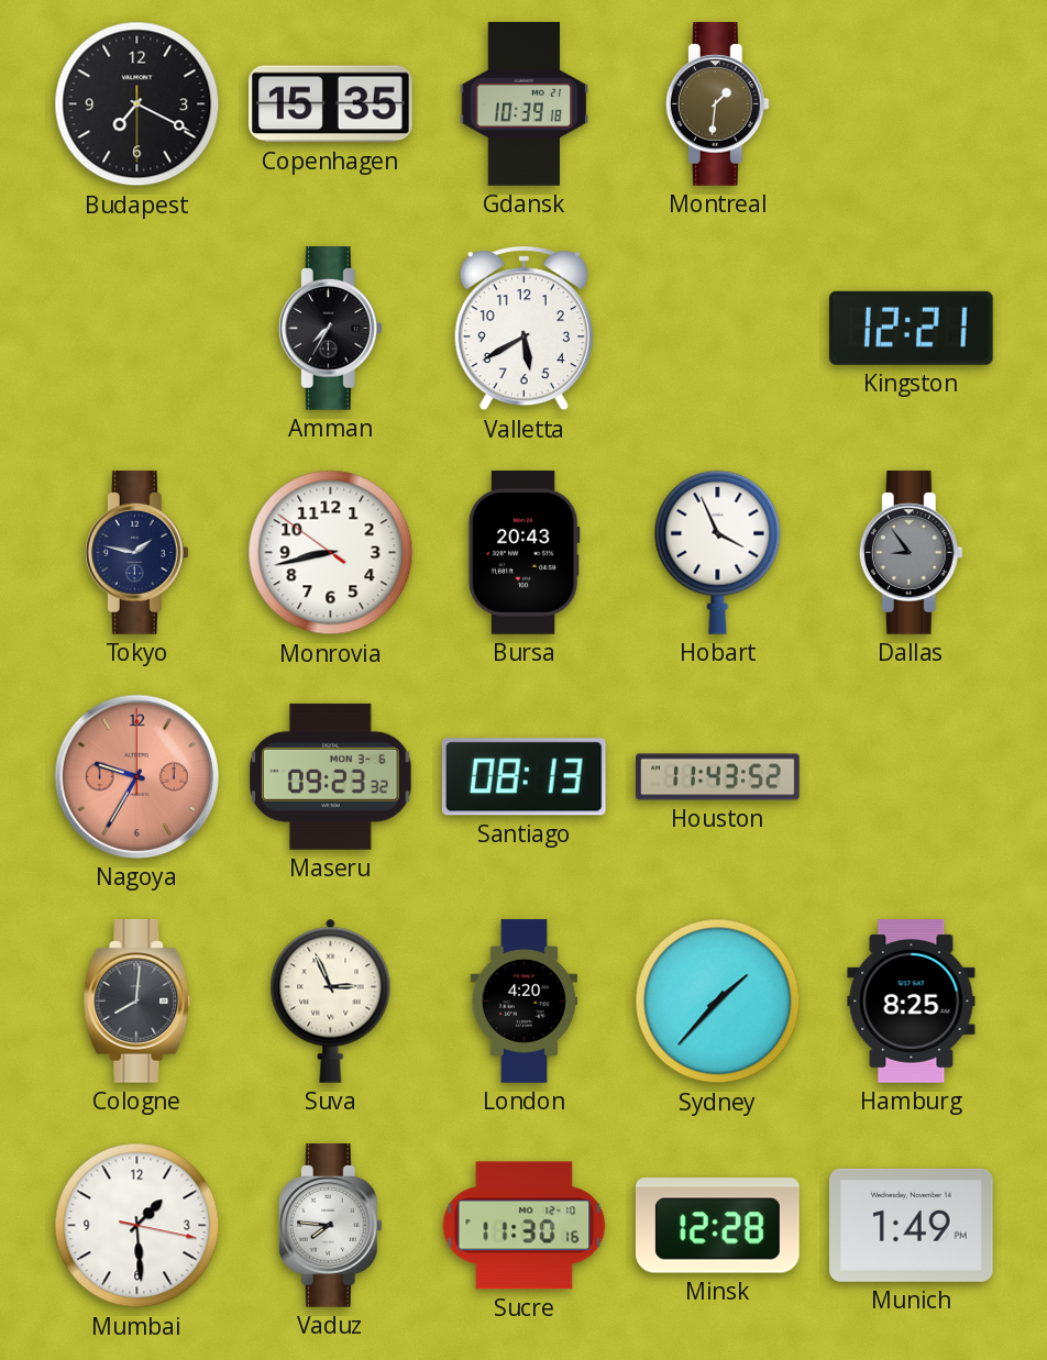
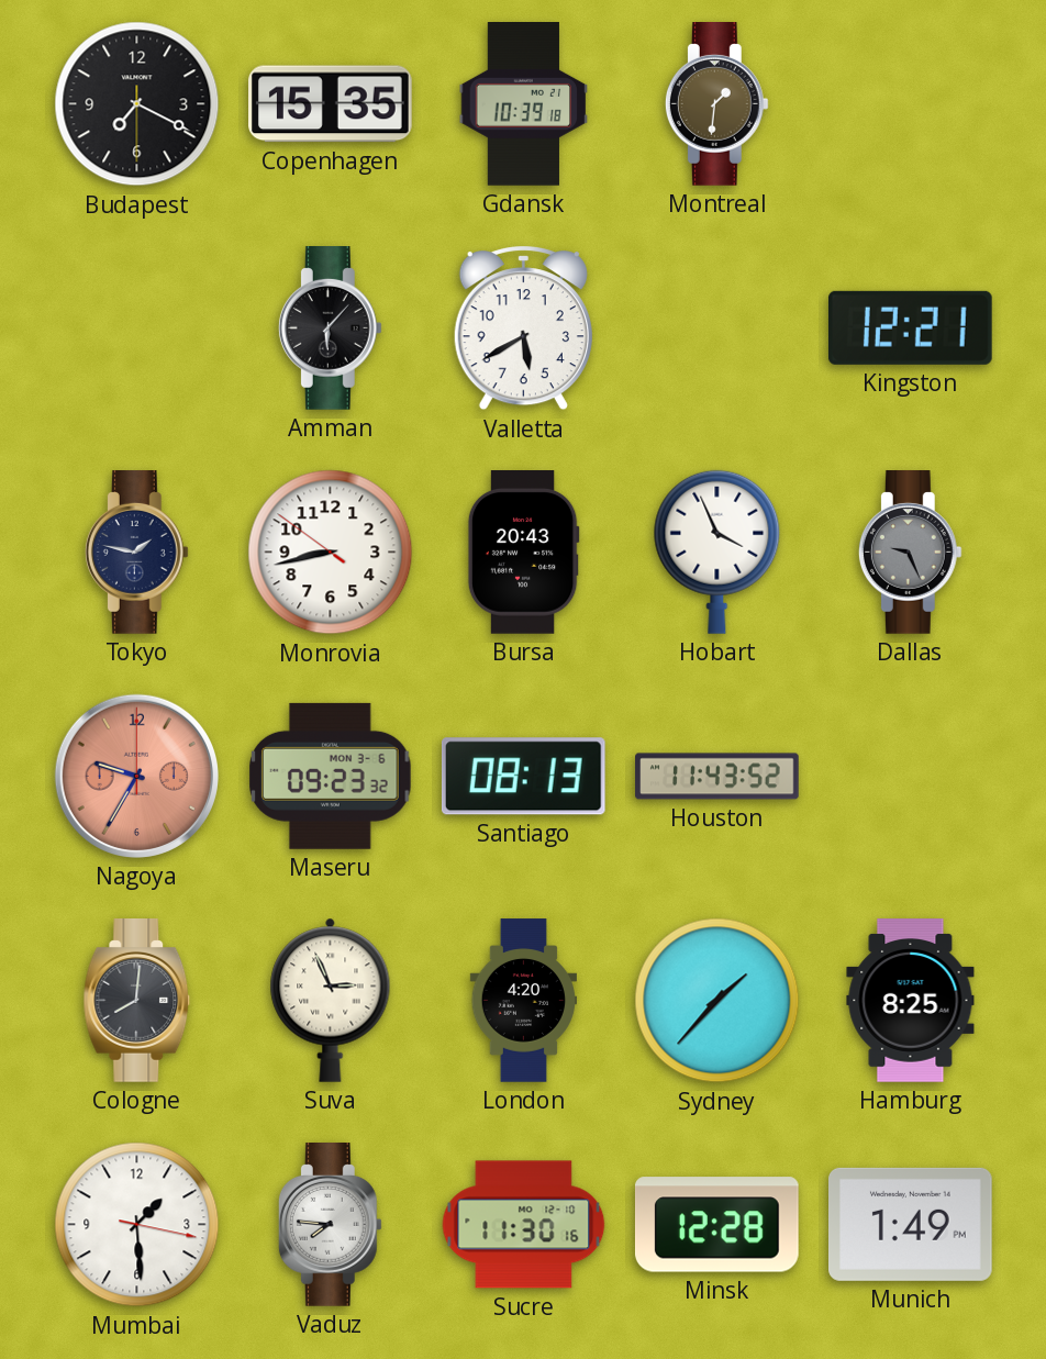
Amman: 7:35 -> 6:07
Dallas: 8:54 -> 9:26
